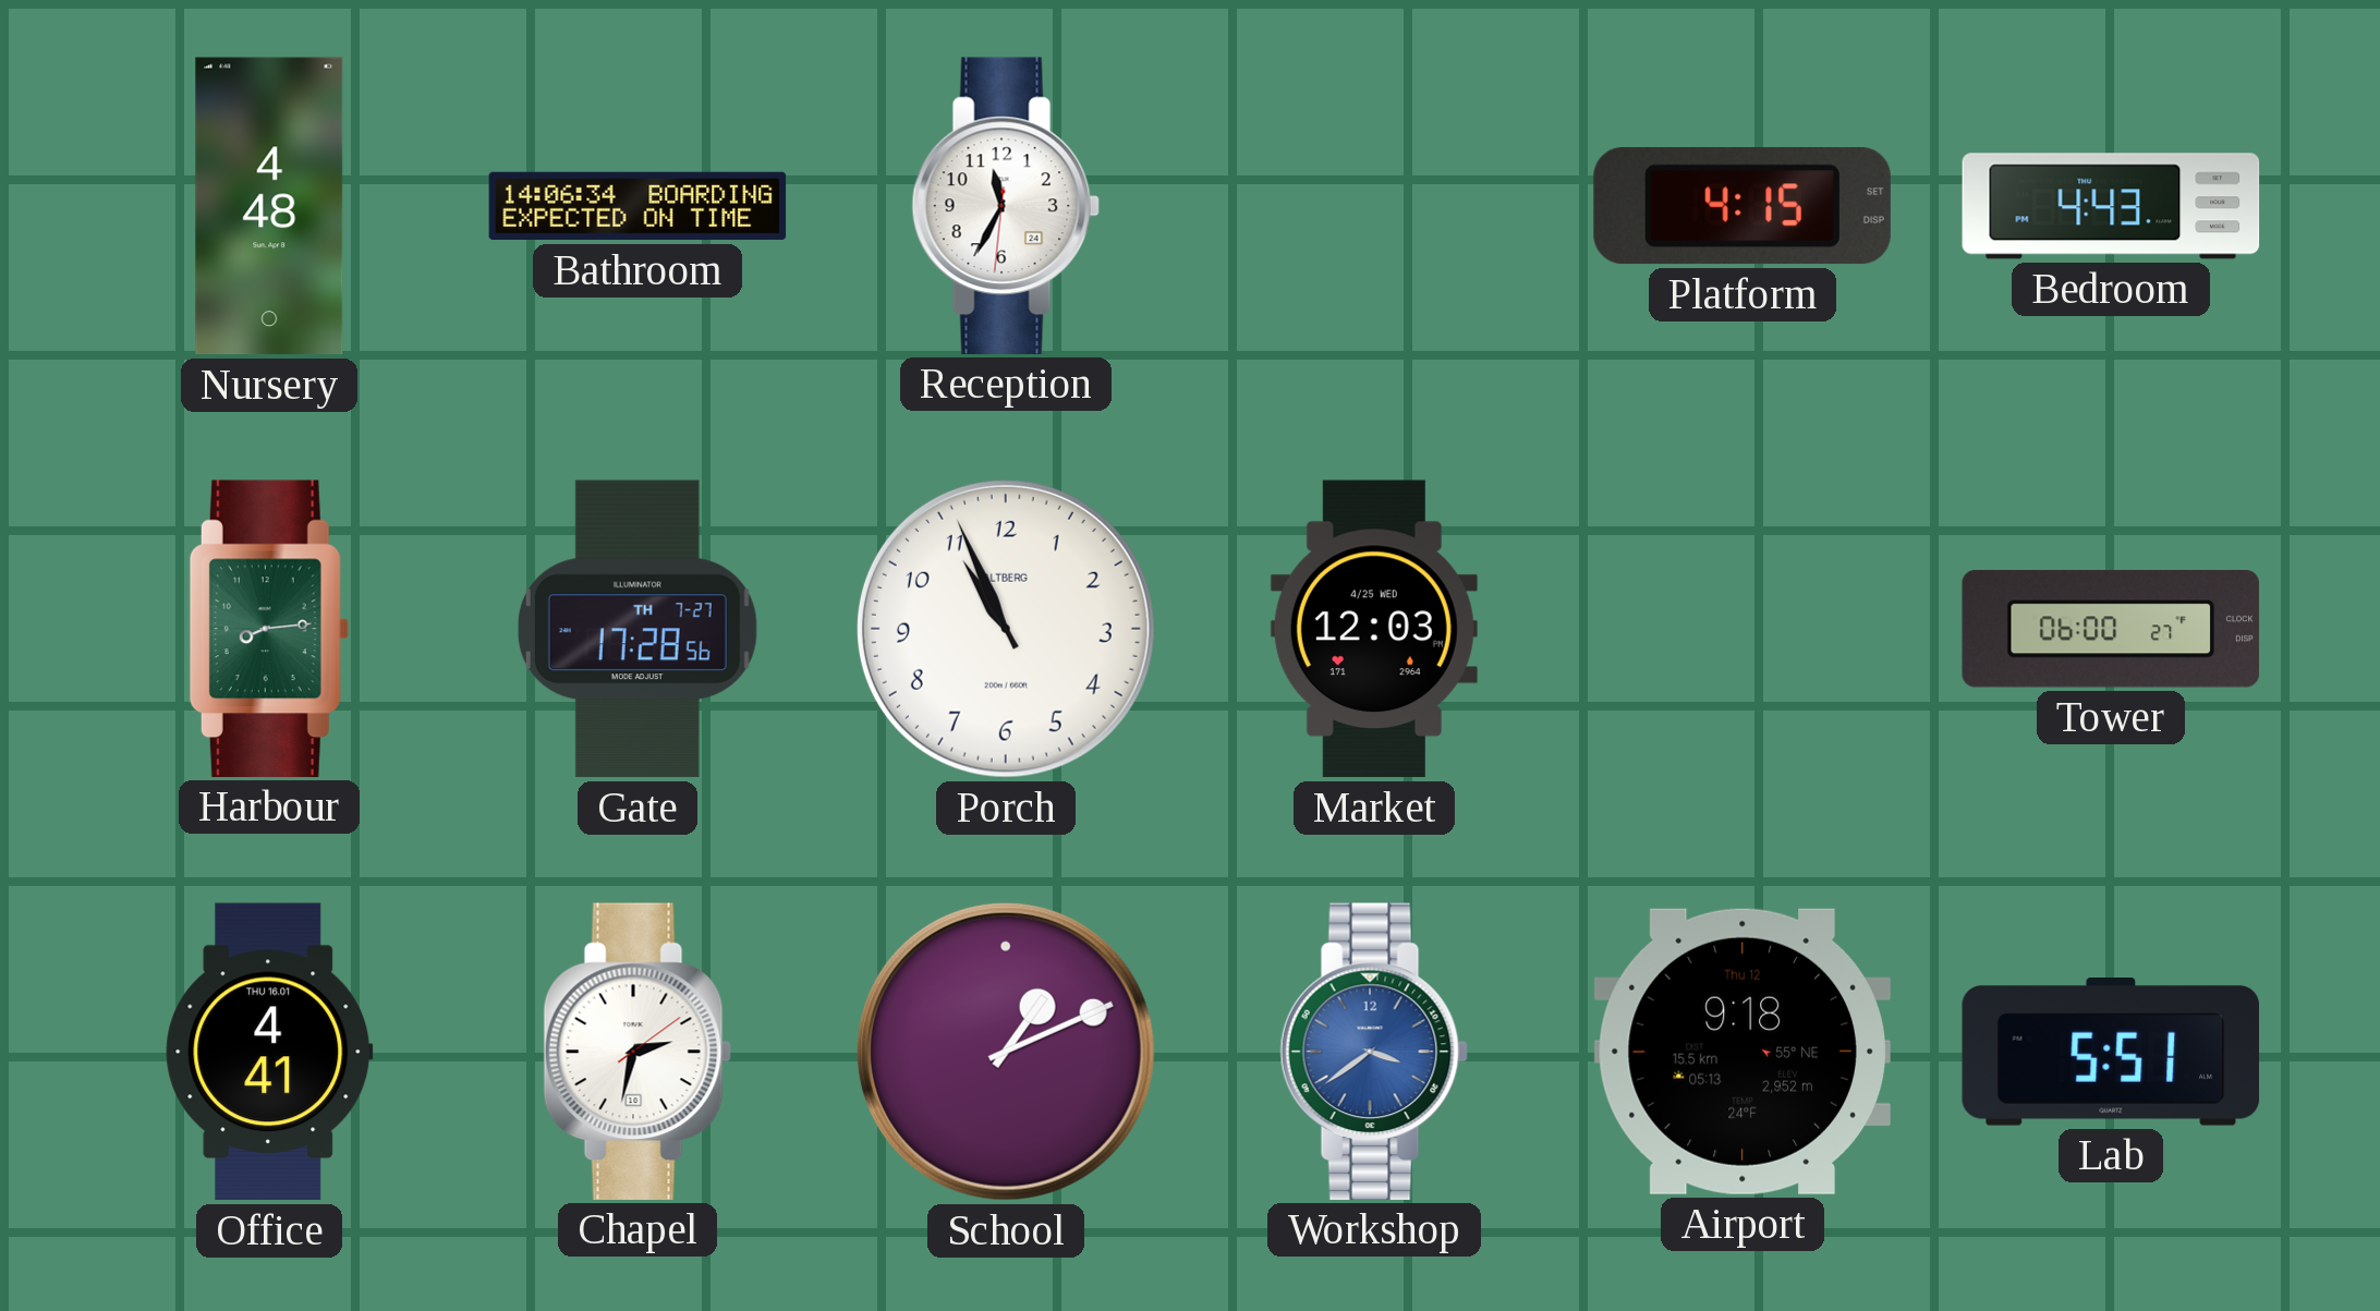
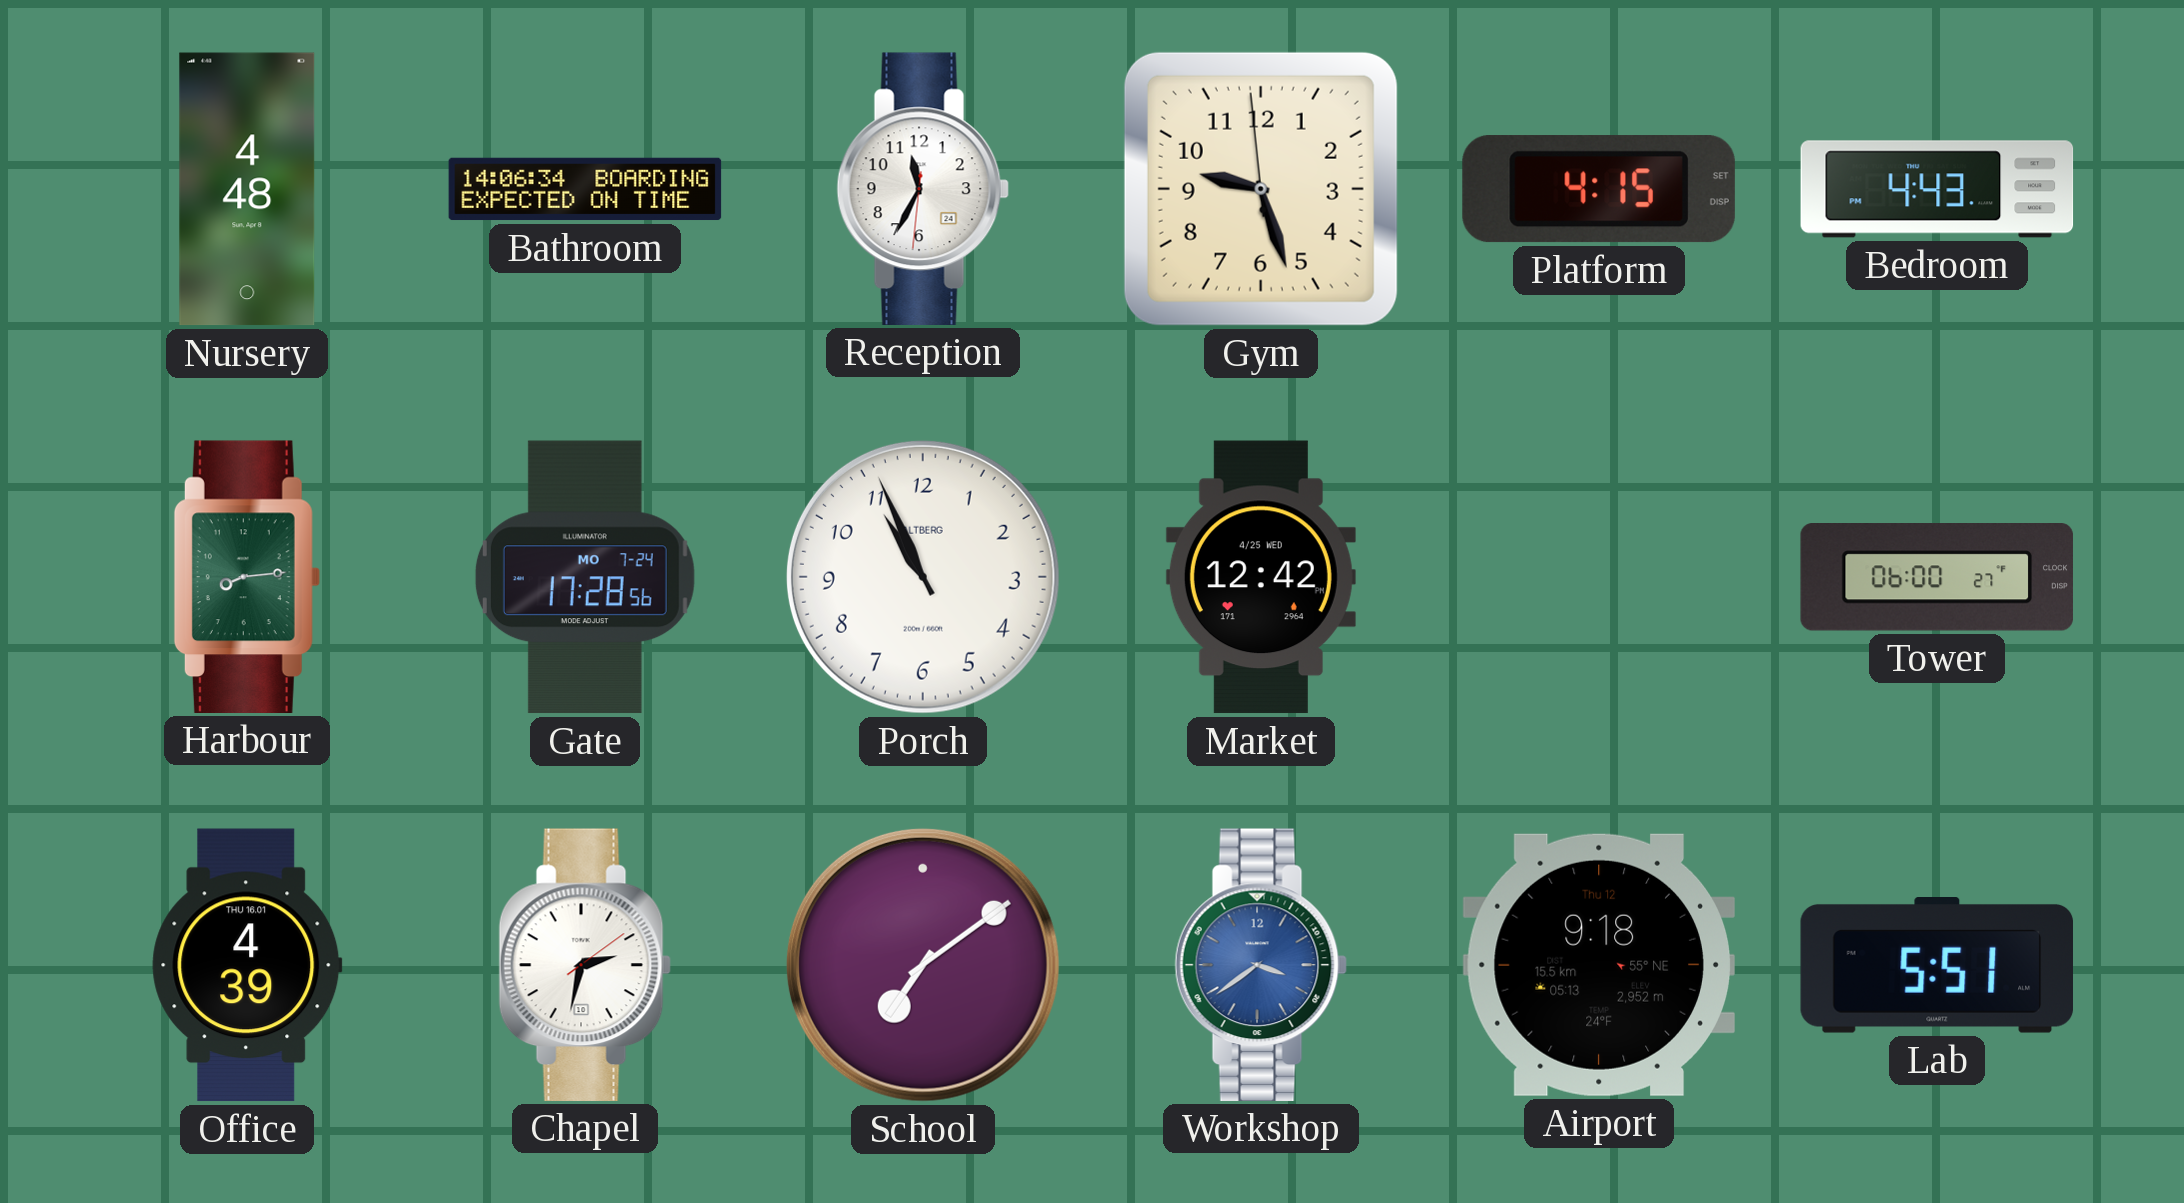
Gym: none -> 9:26
Gate date: TH 7-27 -> MO 7-24
Market: 12:03 -> 12:42
Office: 4:41 -> 4:39
School: 1:11 -> 7:09
